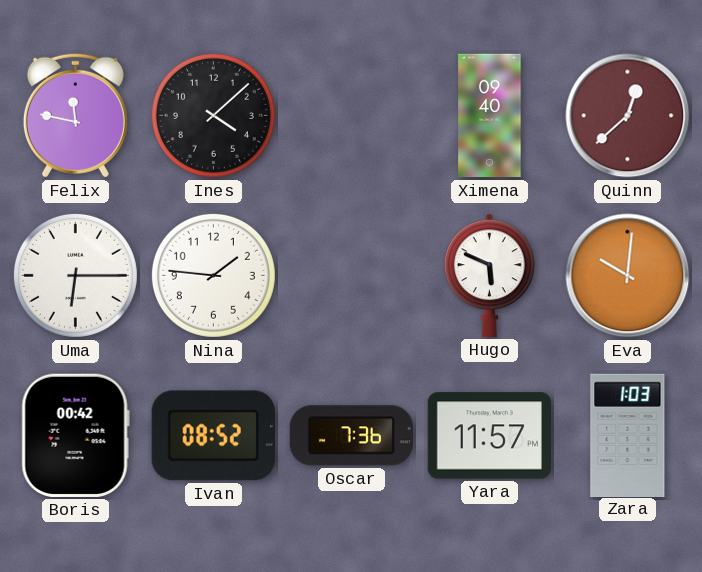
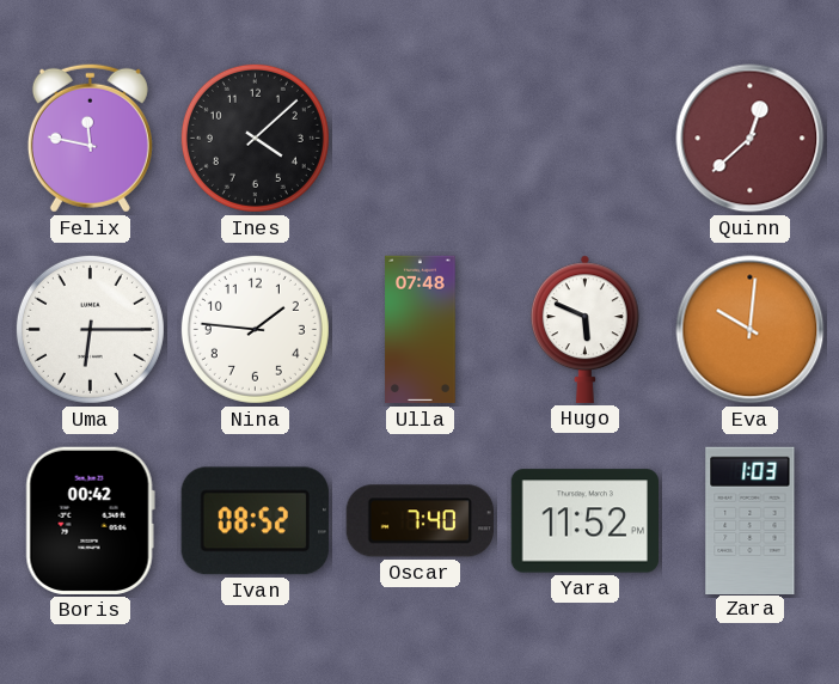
Ximena: 09:40 -> none
Ulla: none -> 07:48
Oscar: 7:36 -> 7:40
Yara: 11:57 -> 11:52
